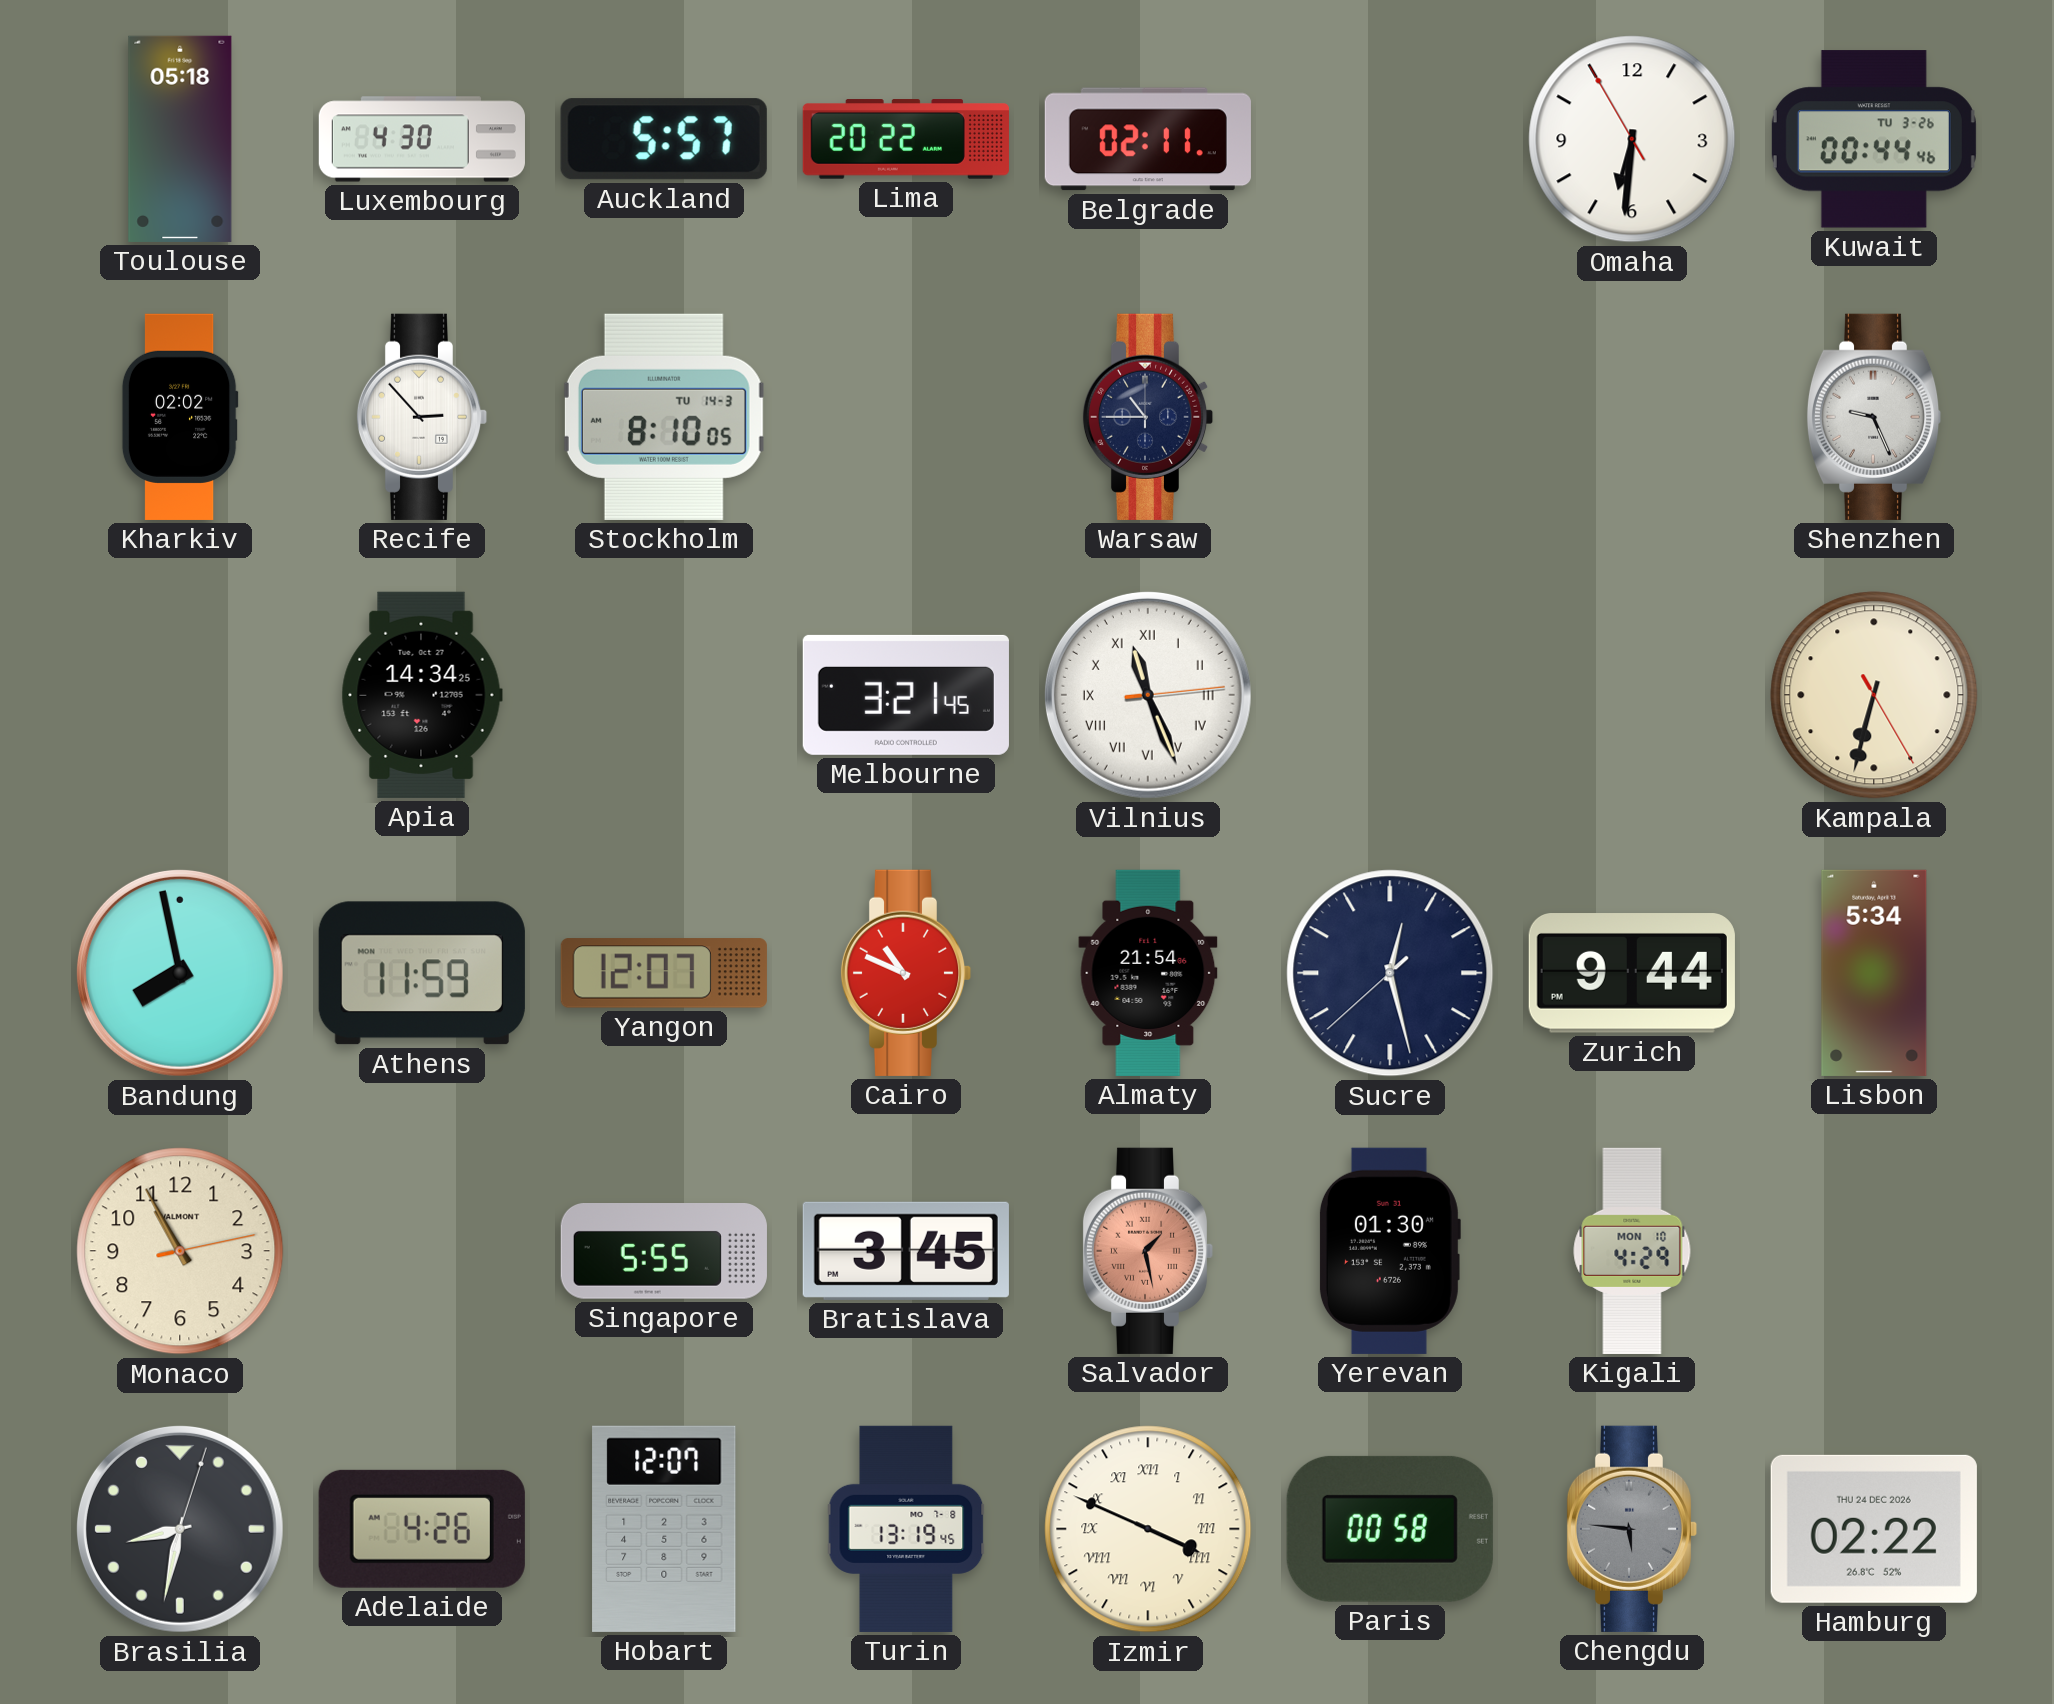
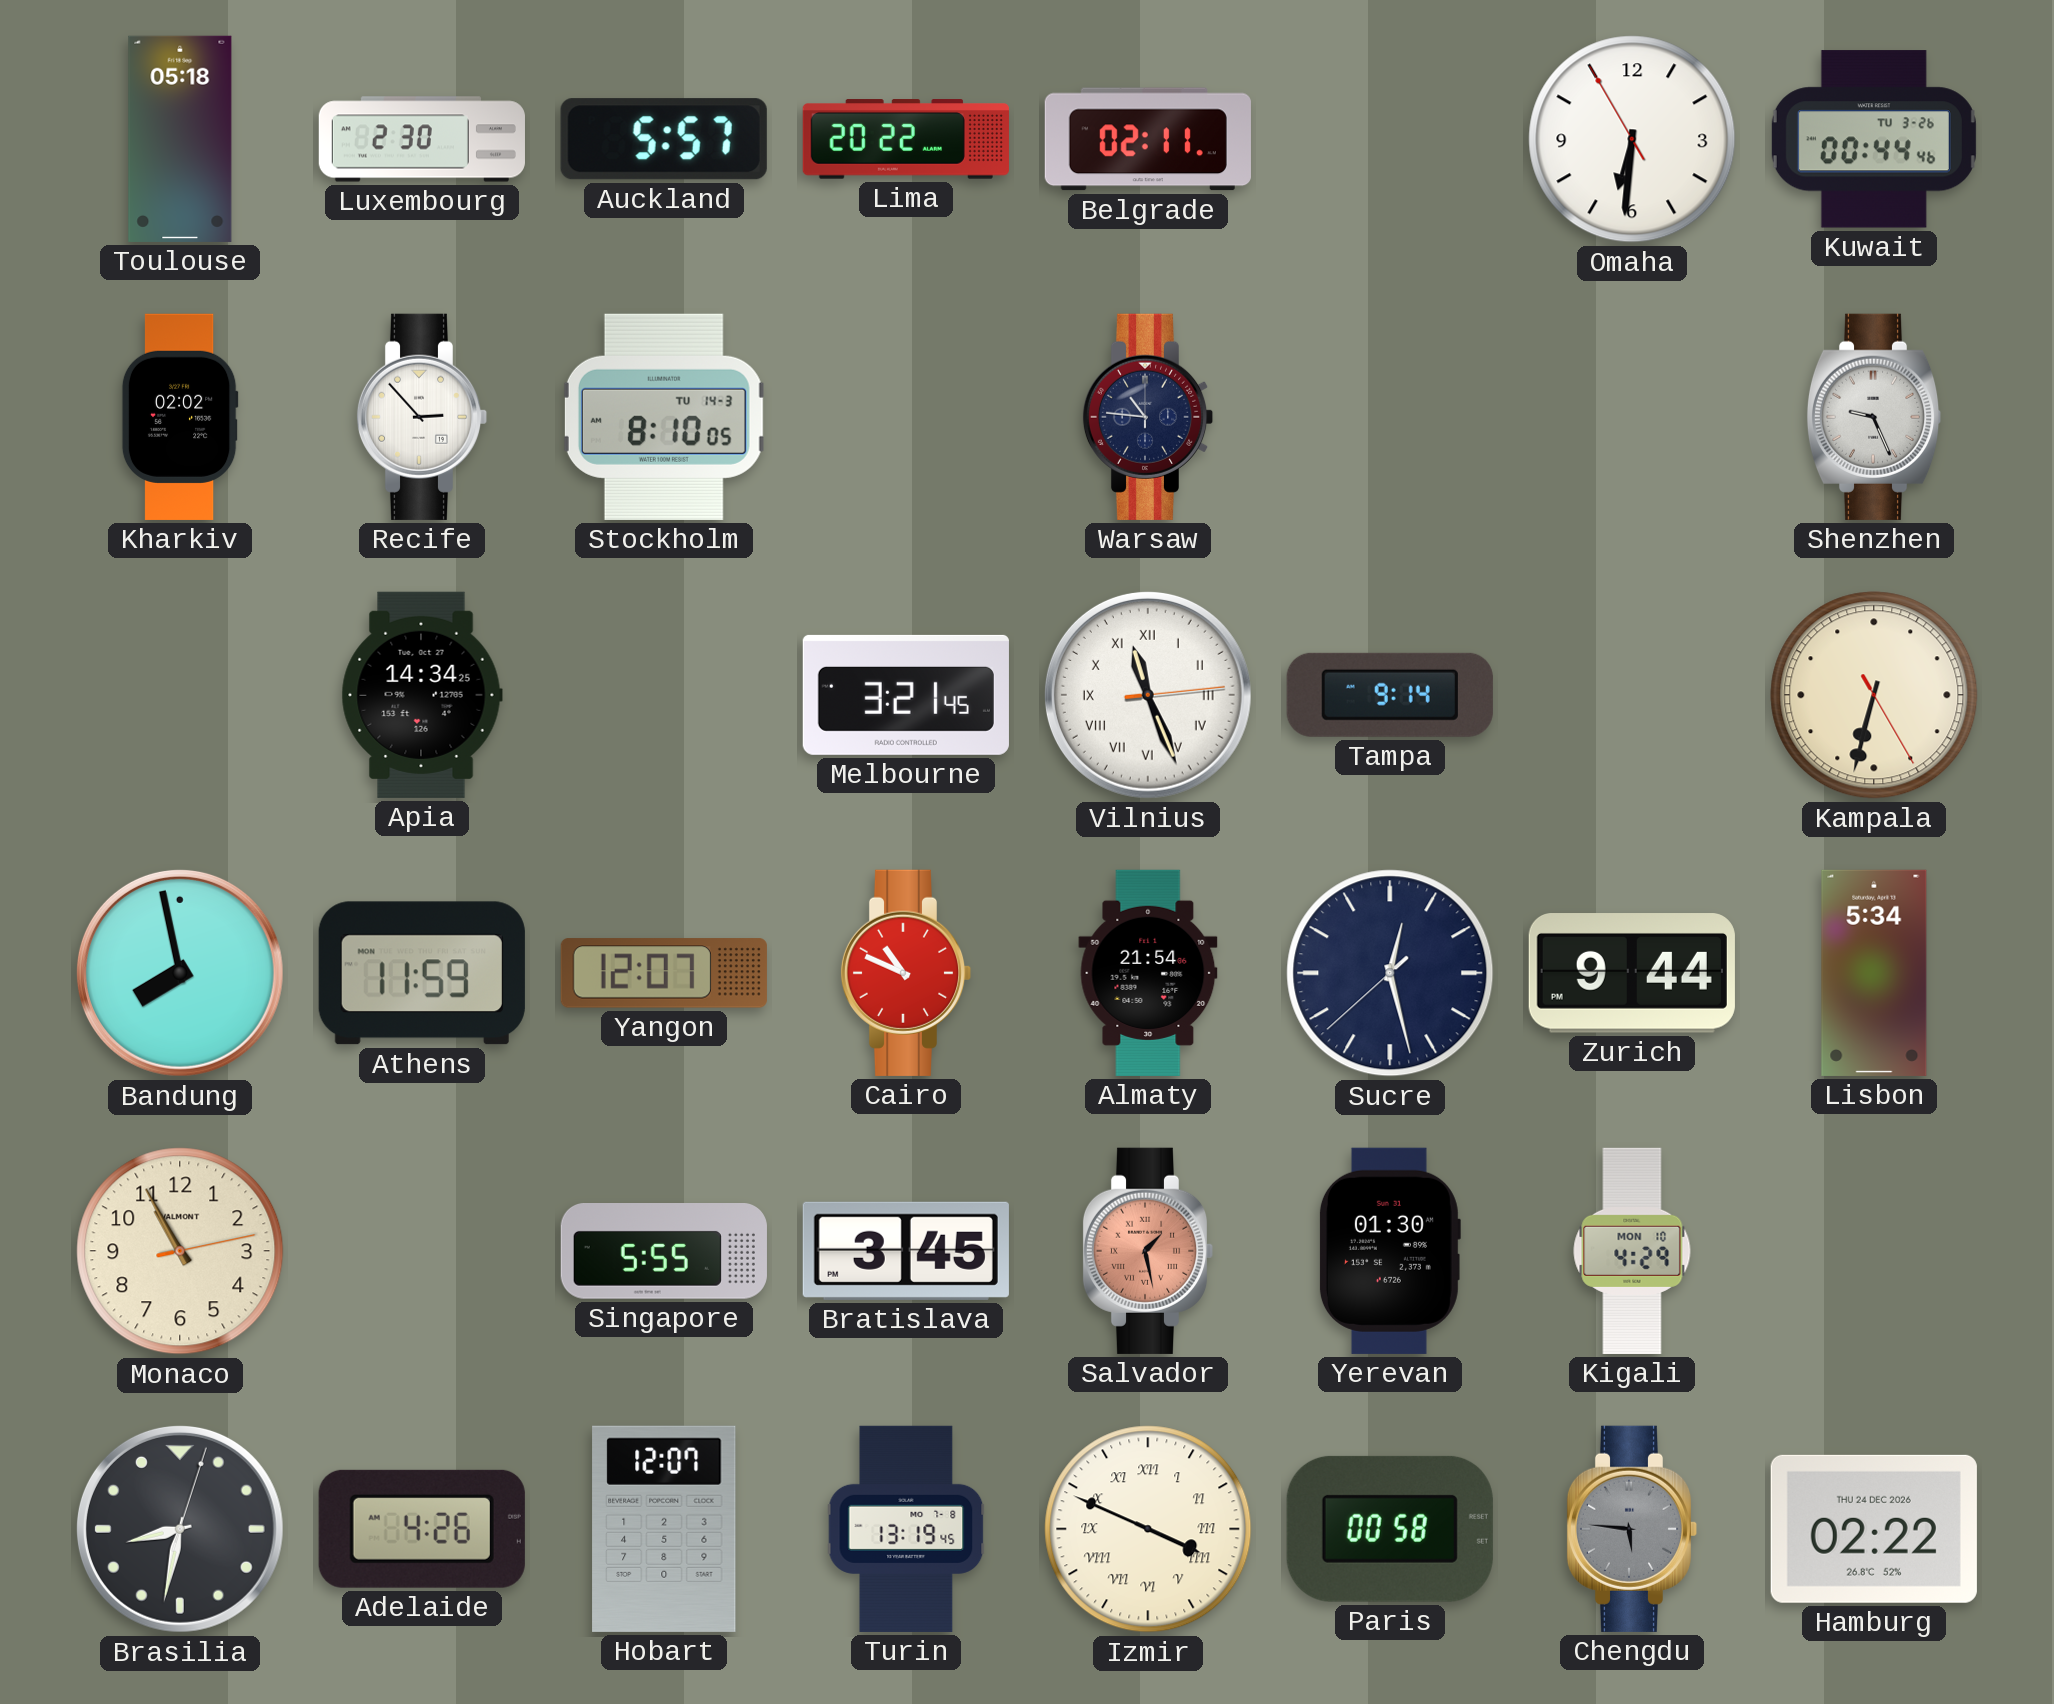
Luxembourg: 4:30 -> 2:30
Warsaw: 10:45 -> 10:46
Tampa: none -> 9:14
